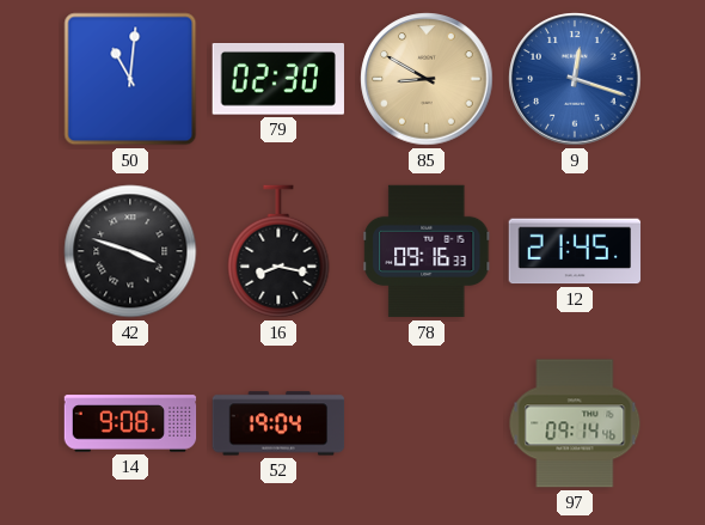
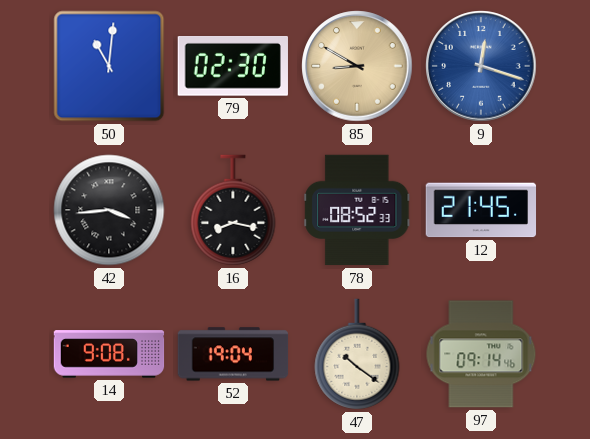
42: 3:48 -> 3:44
78: 09:16 -> 08:52
47: none -> 10:21
